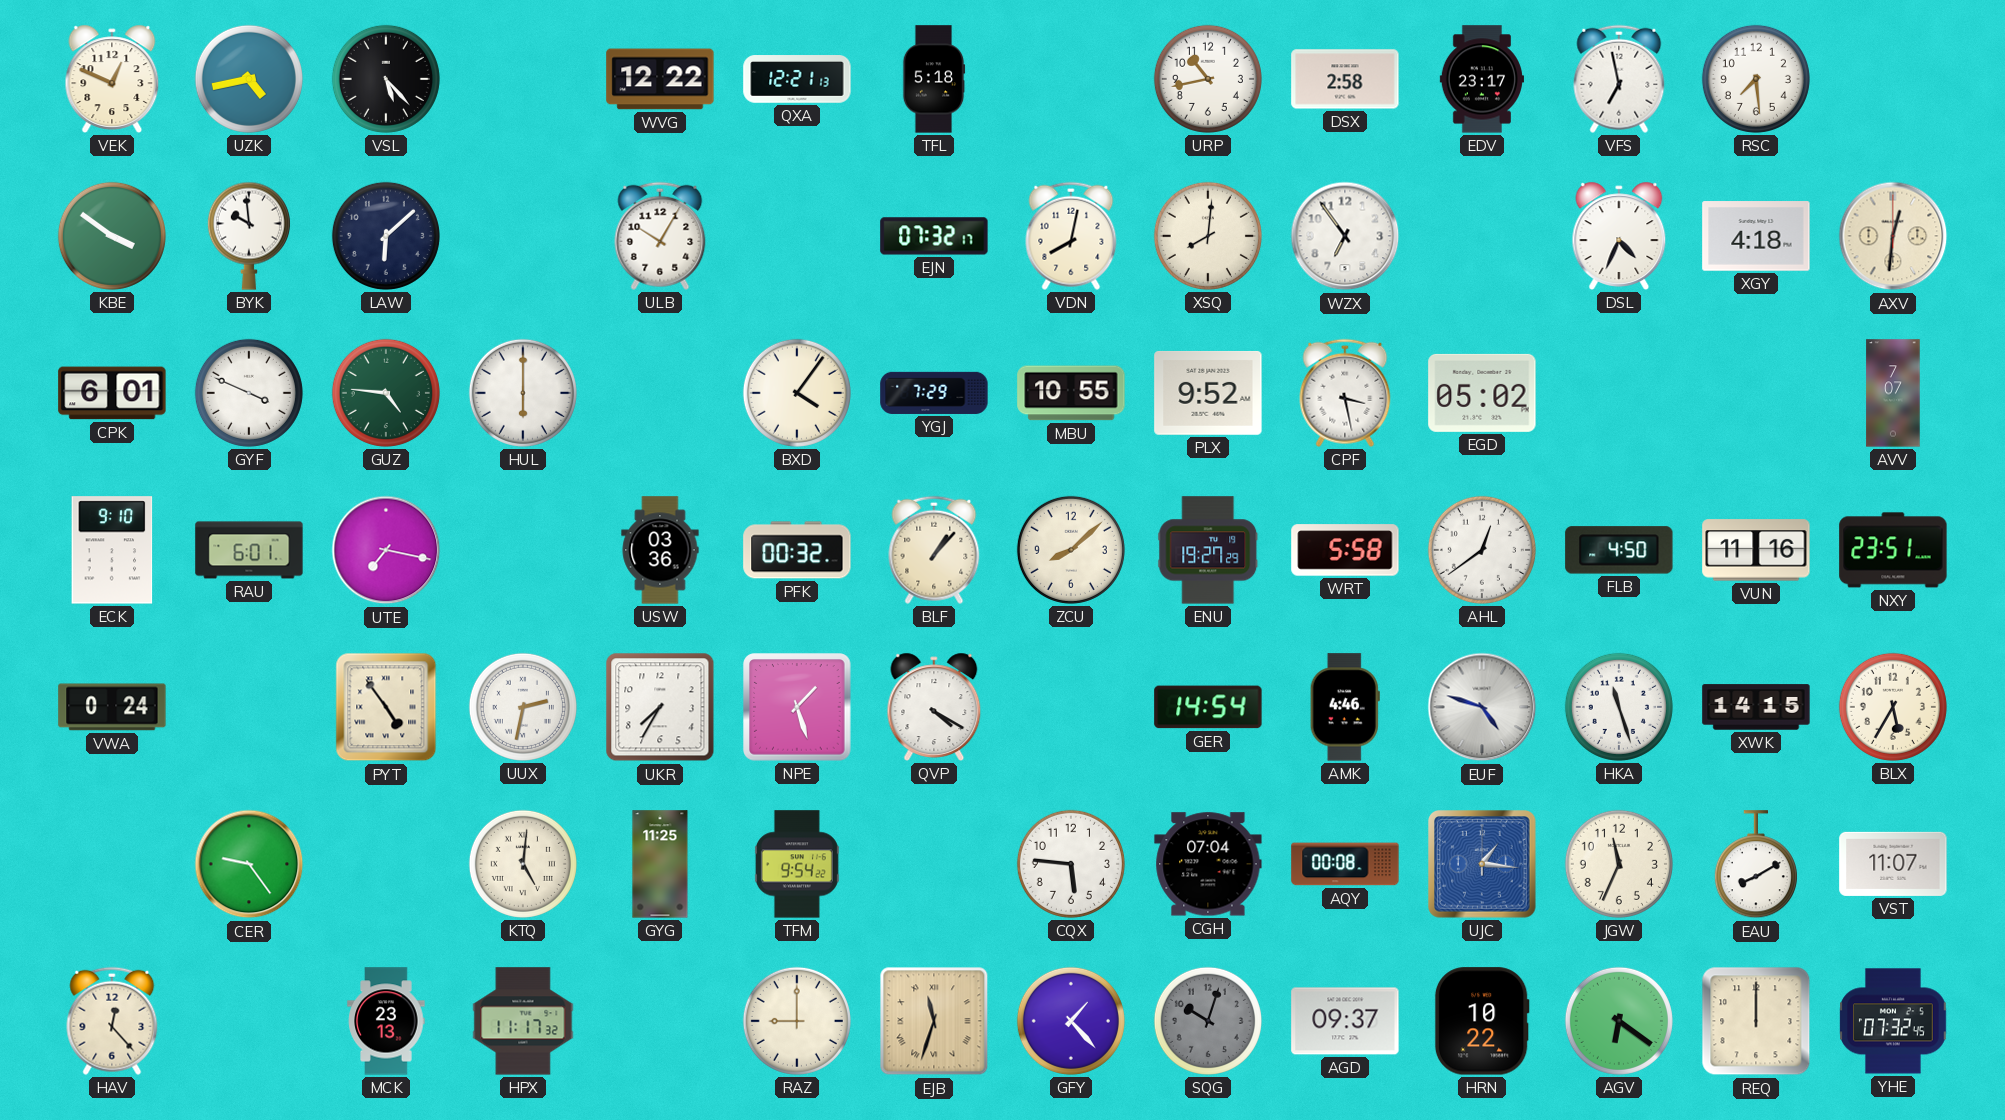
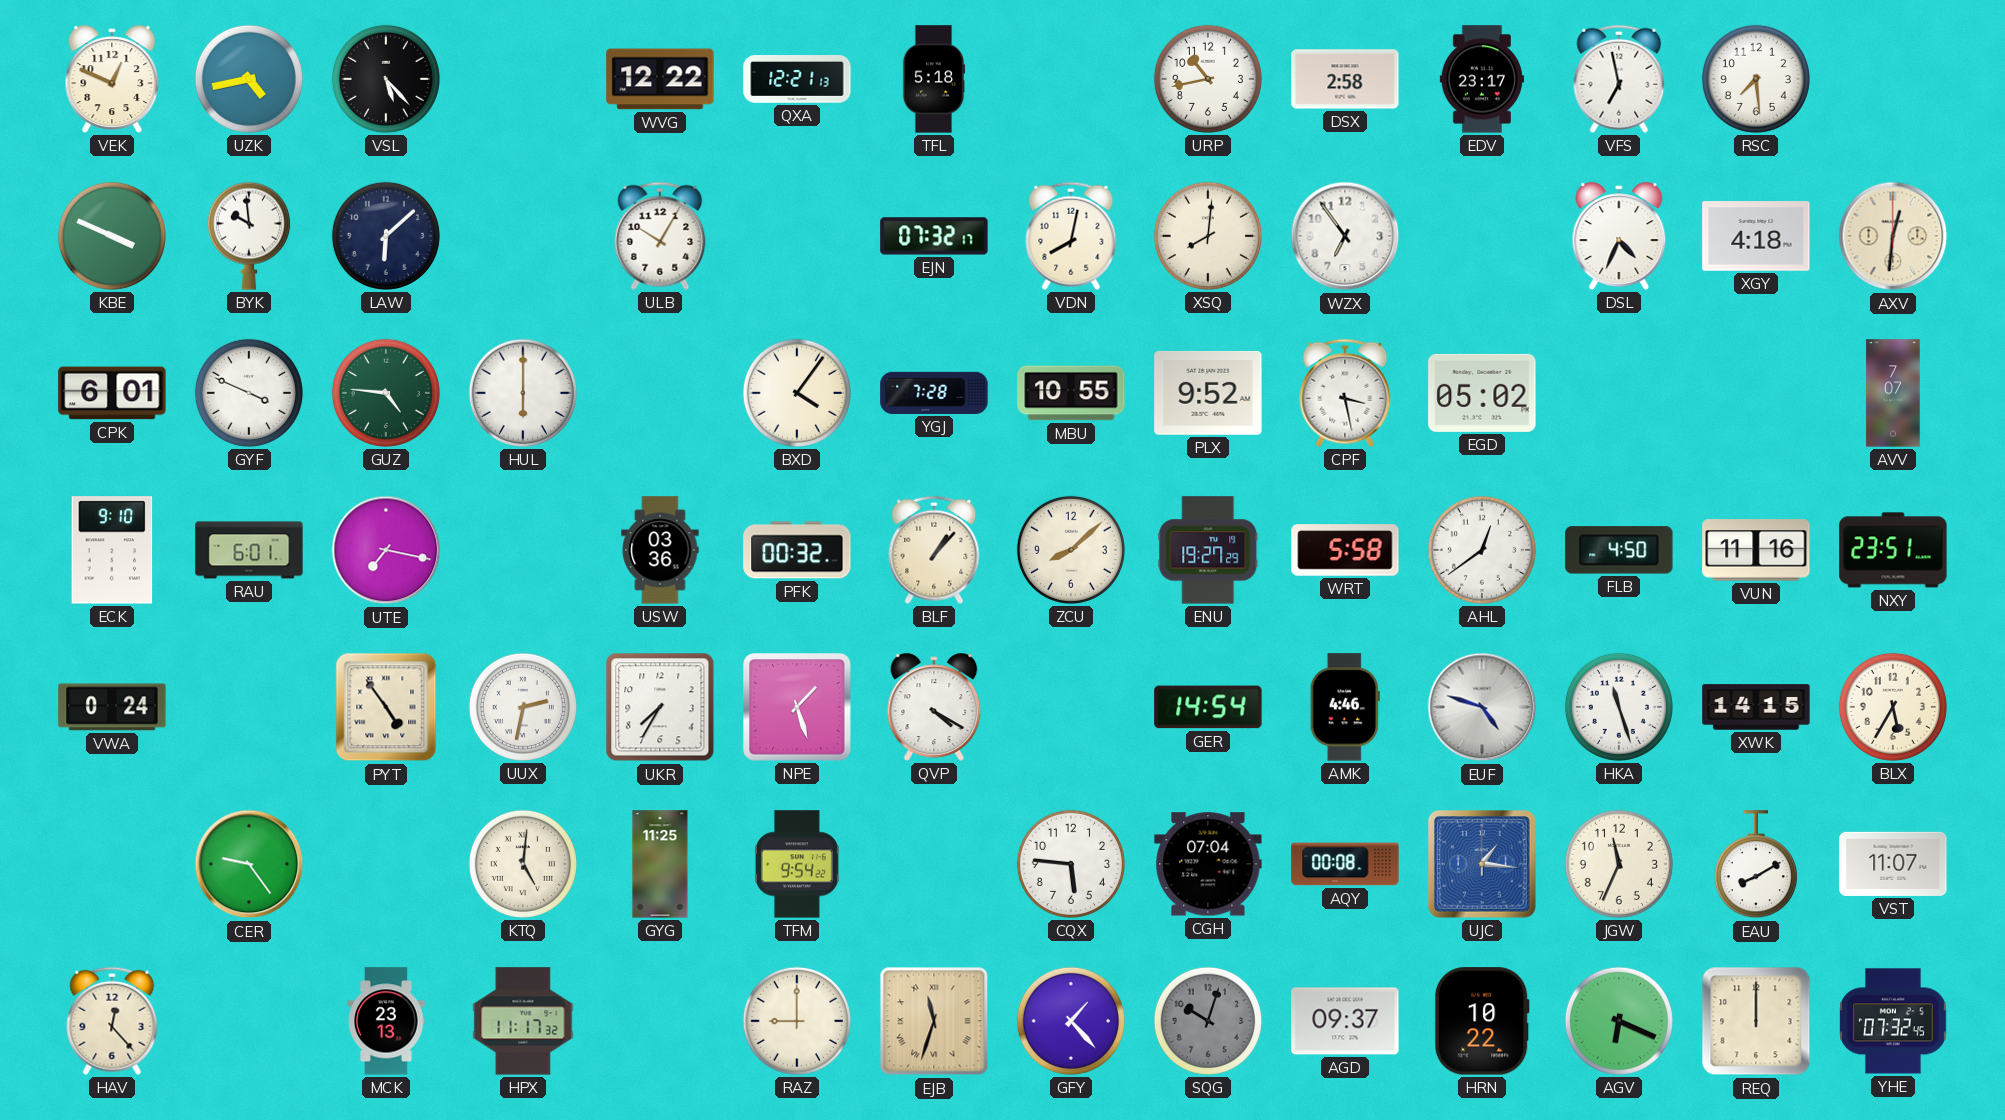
KBE: 3:51 -> 3:49
YGJ: 7:29 -> 7:28
AGV: 6:21 -> 6:19
